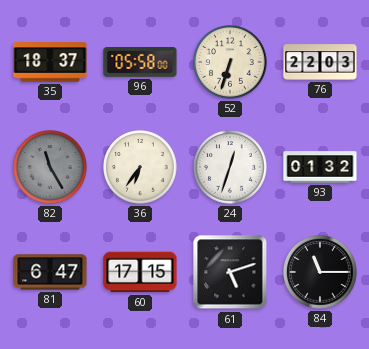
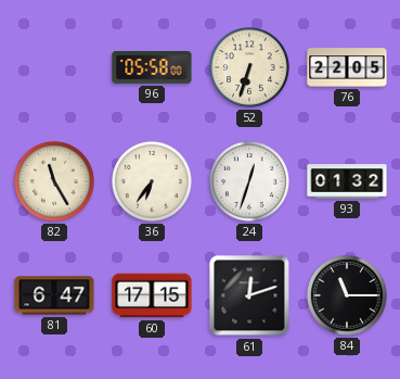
35: 18:37 -> none
76: 22:03 -> 22:05
82 dial: grey -> cream
61: 5:12 -> 12:12
